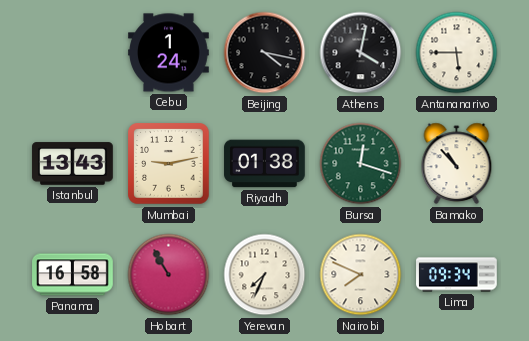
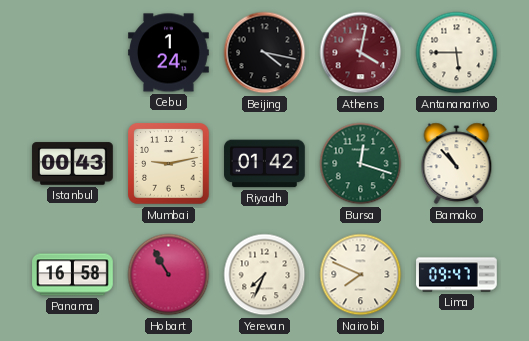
Athens dial: black -> burgundy
Istanbul: 13:43 -> 00:43
Riyadh: 01:38 -> 01:42
Lima: 09:34 -> 09:47
